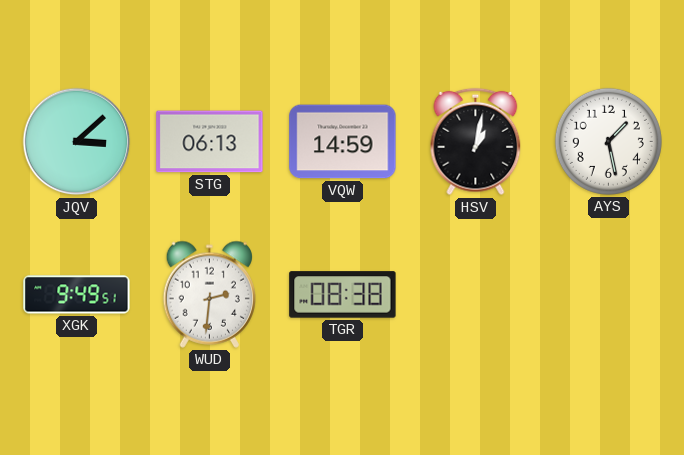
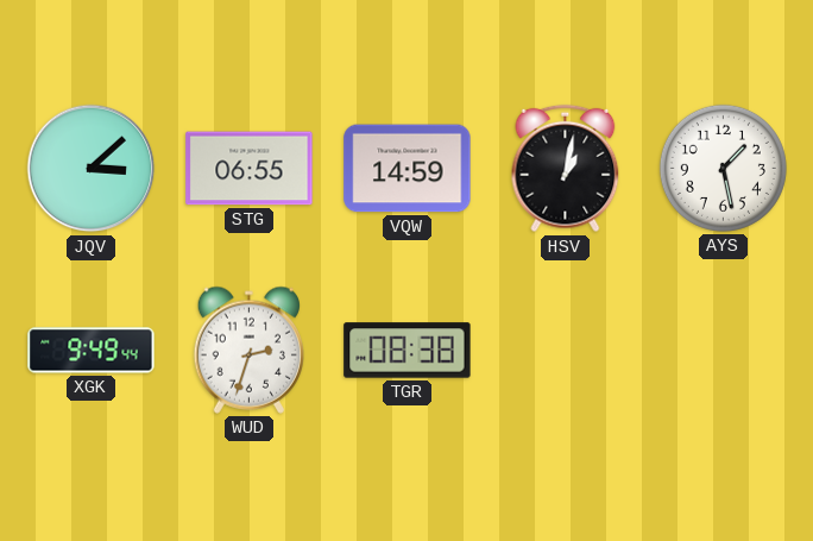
STG: 06:13 -> 06:55
XGK: 9:49:51 -> 9:49:44
WUD: 2:31 -> 2:33
